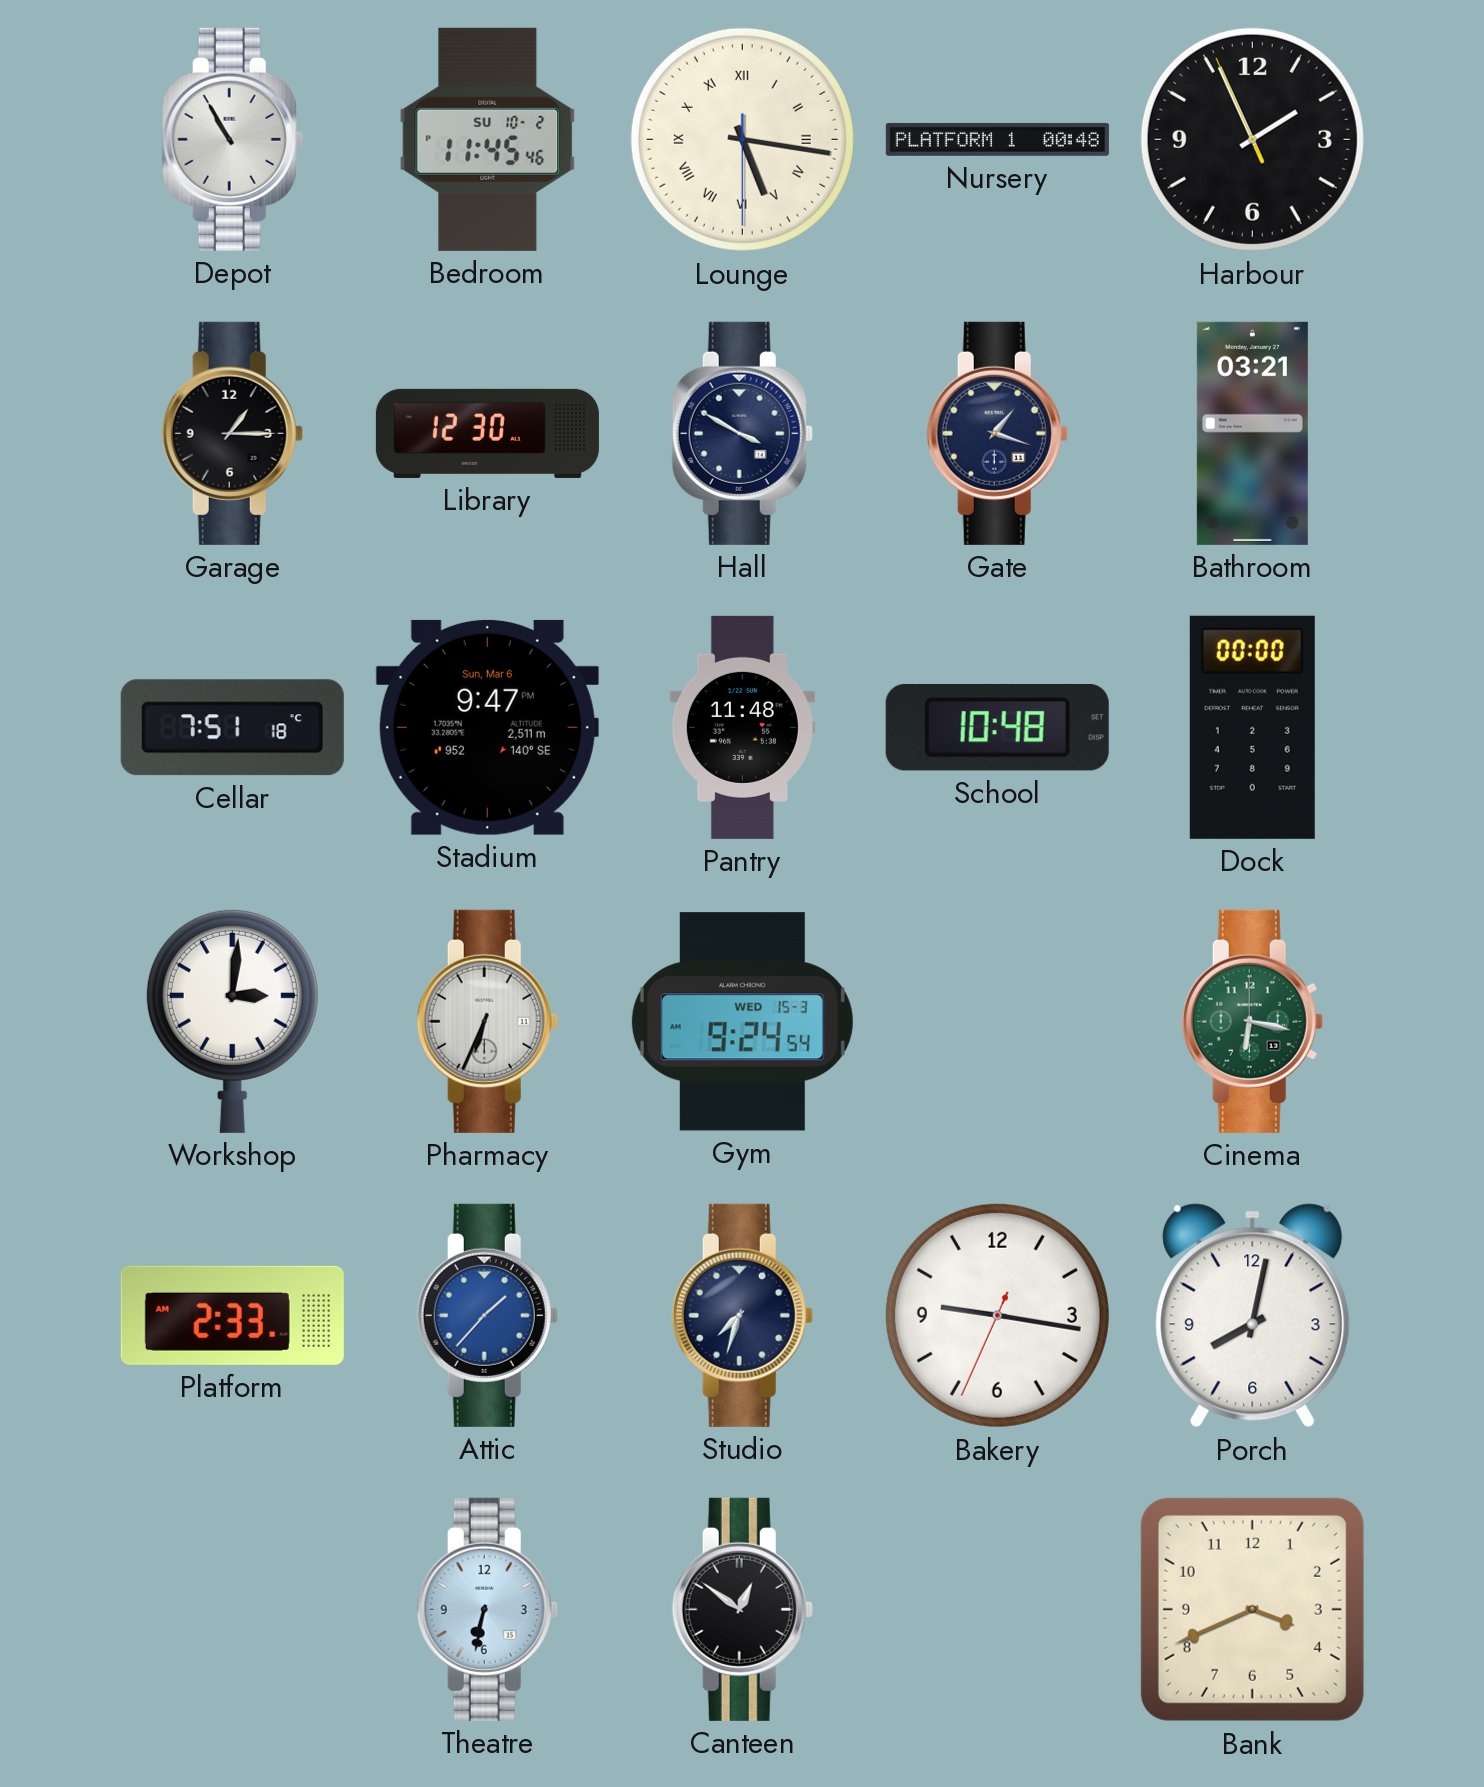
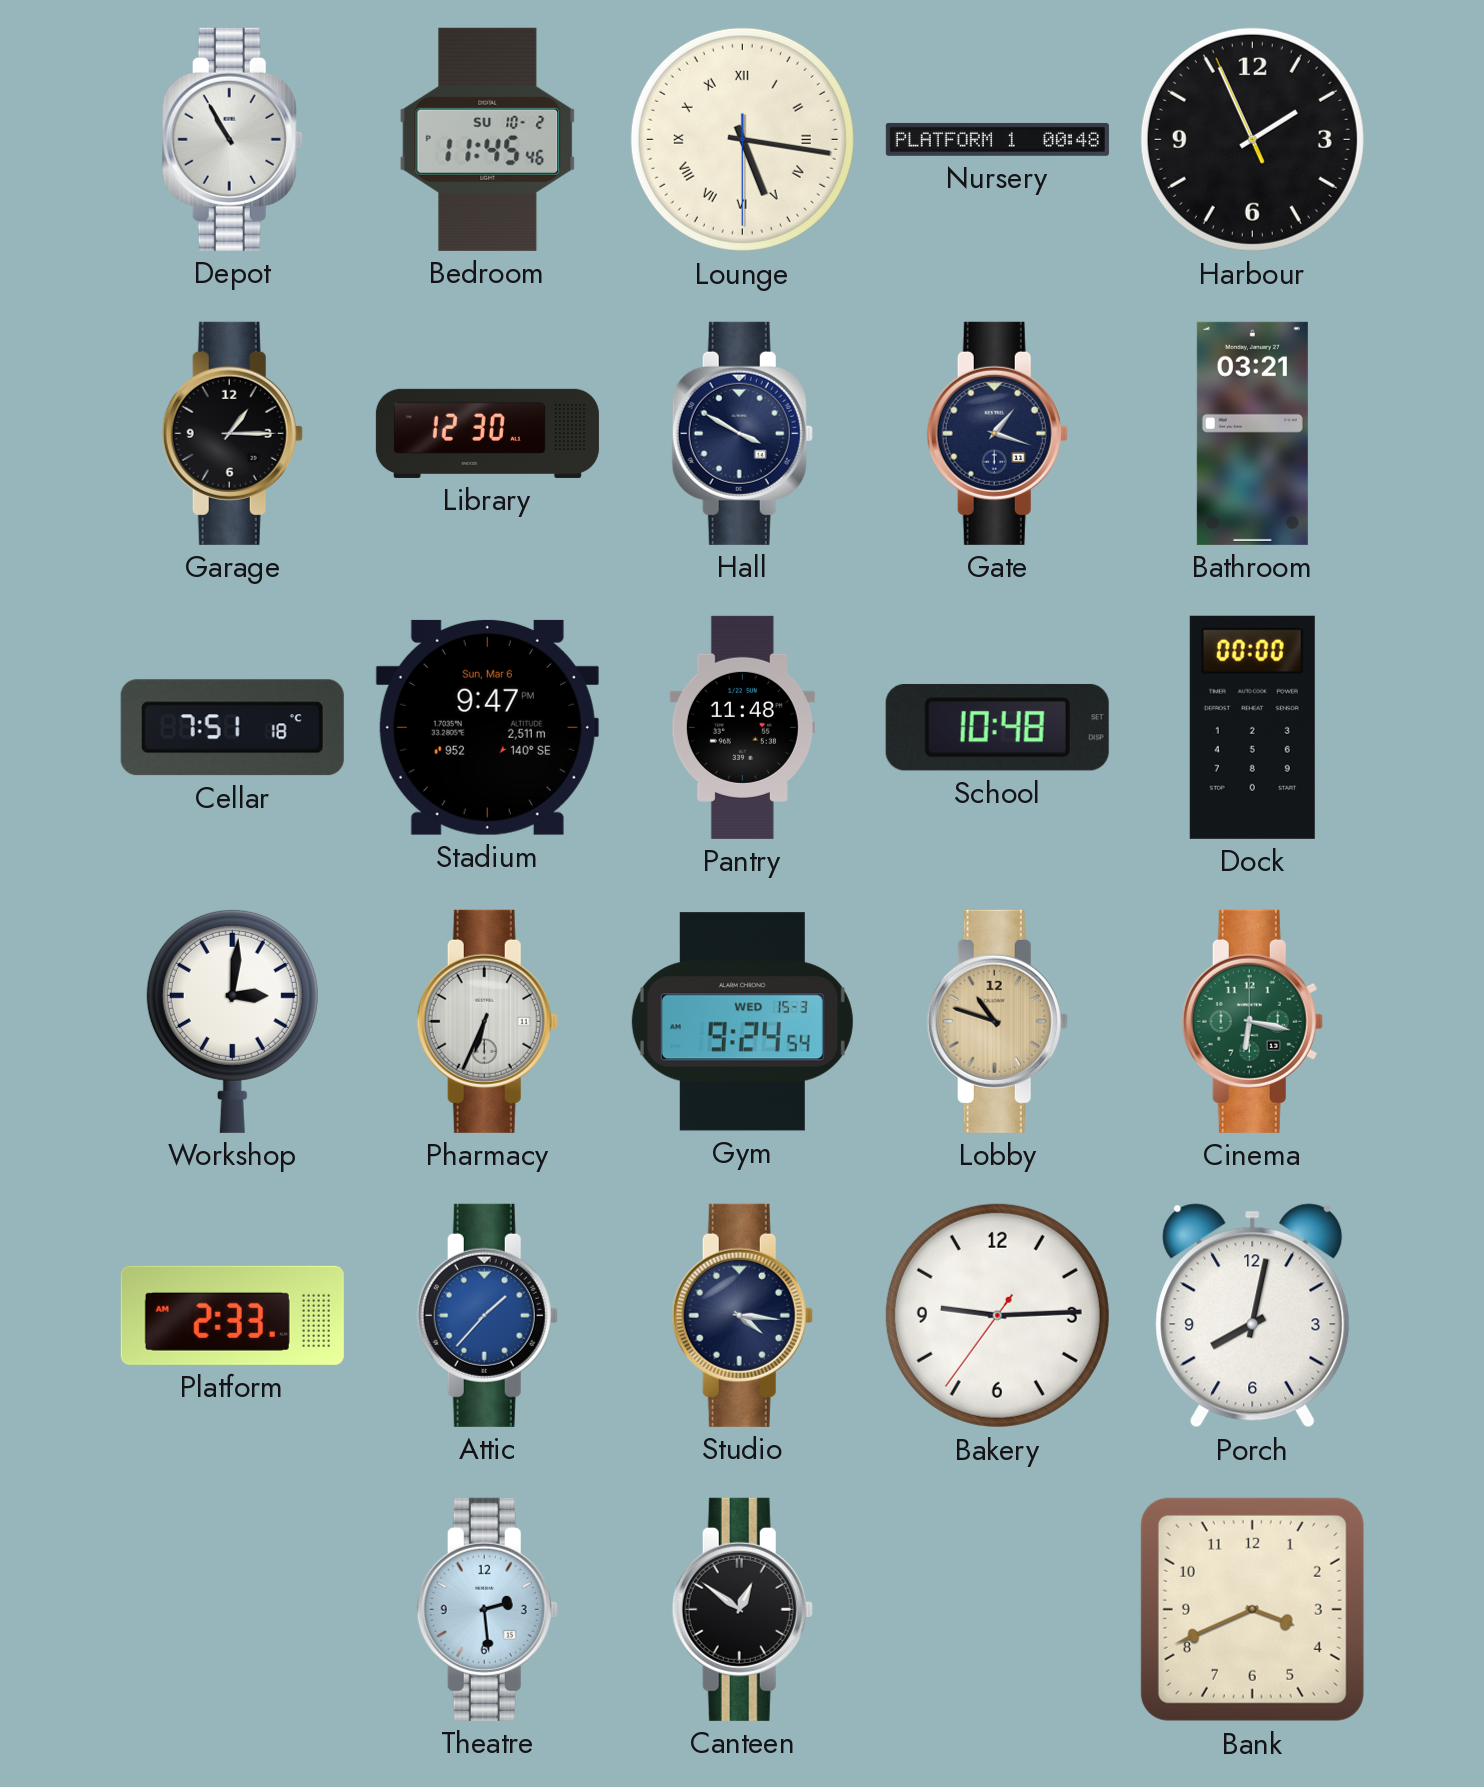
Lobby: none -> 10:48
Studio: 7:33 -> 4:16
Bakery: 9:16 -> 9:14
Theatre: 6:32 -> 2:29
